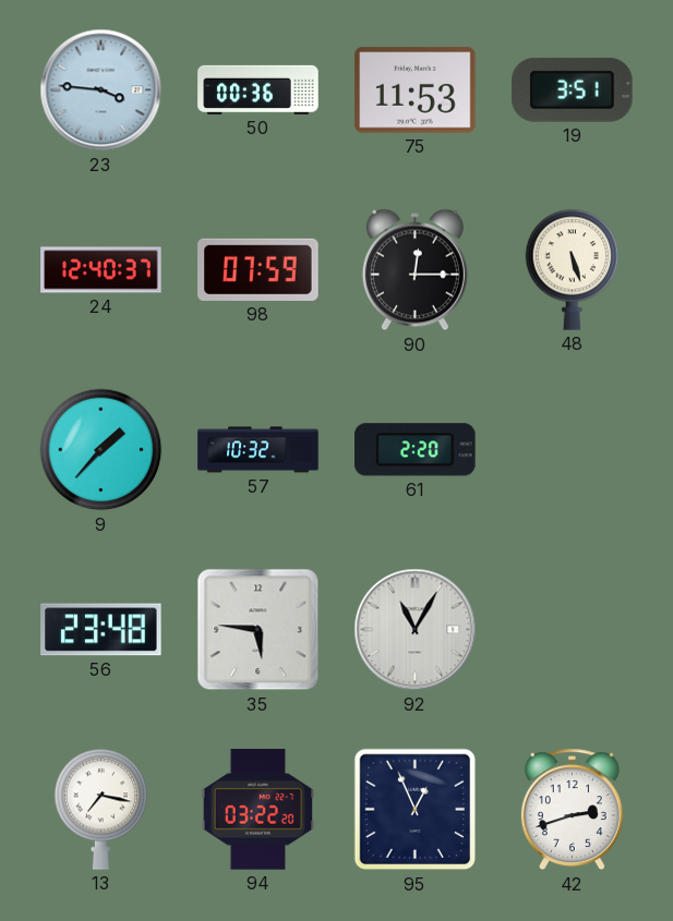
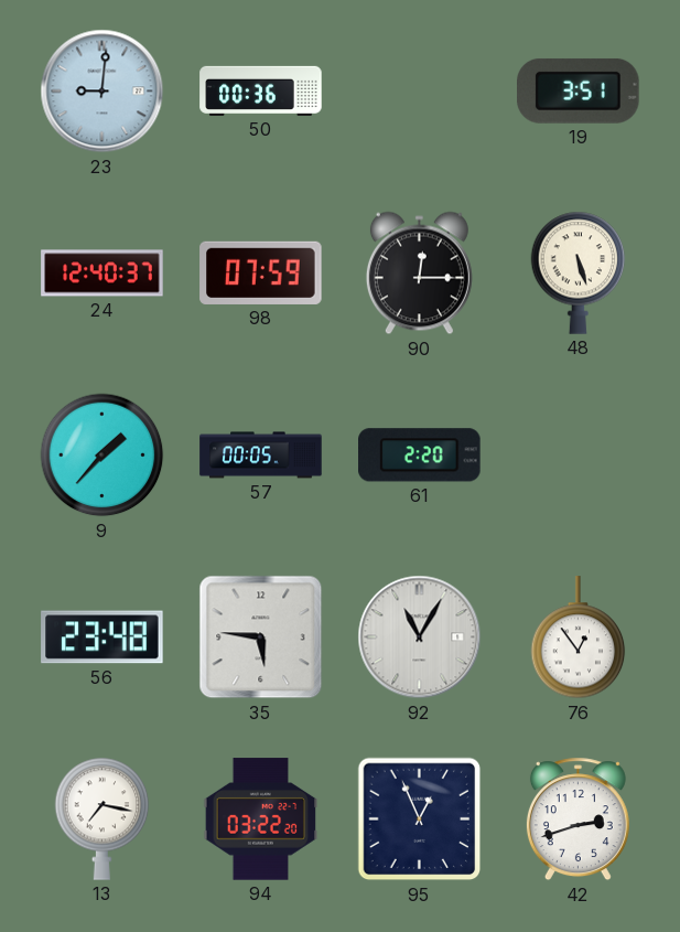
23: 3:46 -> 9:01
75: 11:53 -> none
57: 10:32 -> 00:05
76: none -> 12:54
